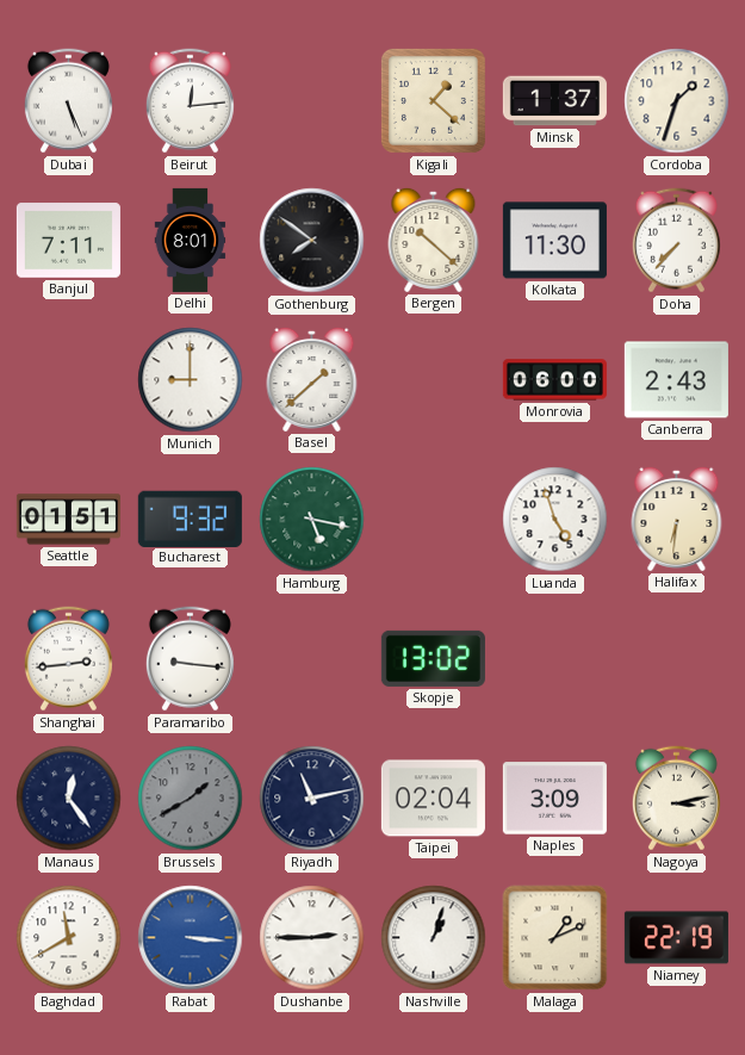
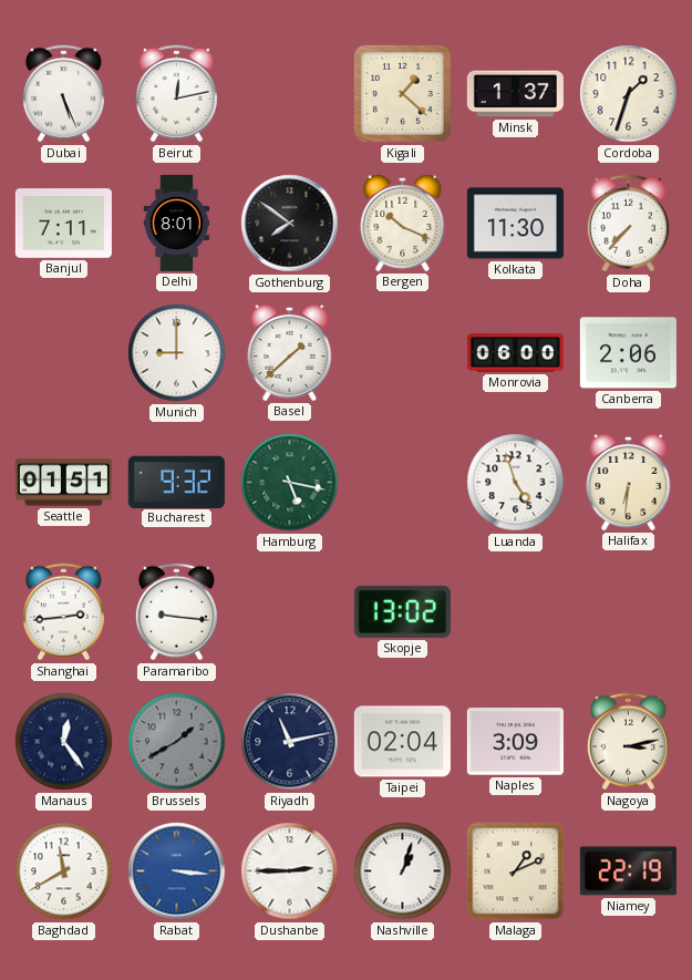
Beirut: 12:14 -> 12:13
Bergen: 10:22 -> 10:19
Canberra: 2:43 -> 2:06
